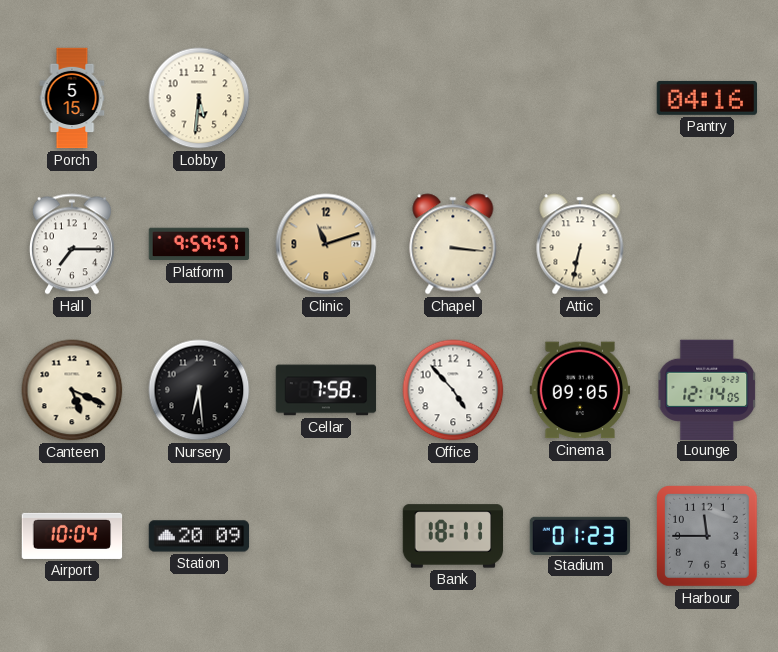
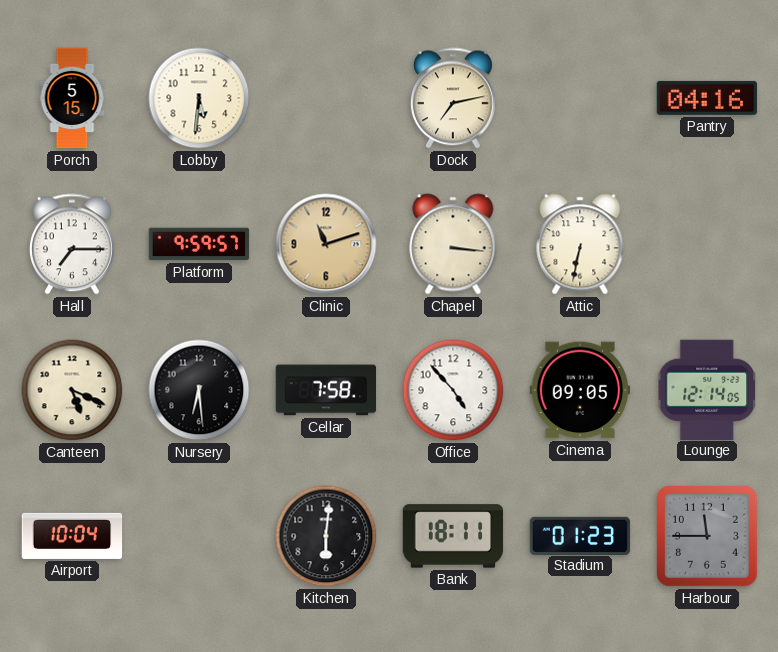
Dock: none -> 7:13
Station: 20:09 -> none
Kitchen: none -> 6:01
